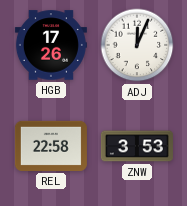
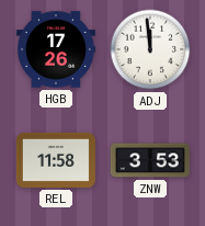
ADJ: 12:04 -> 11:59
REL: 22:58 -> 11:58
